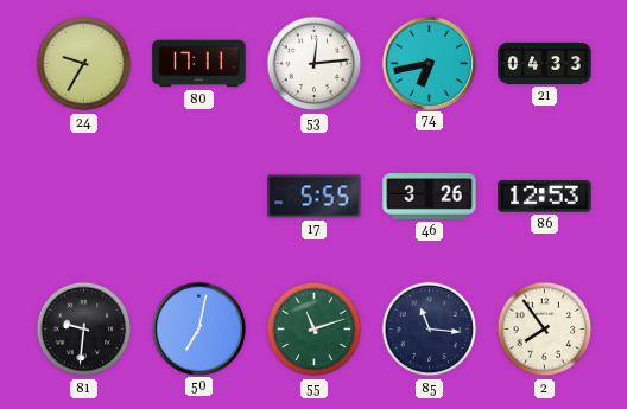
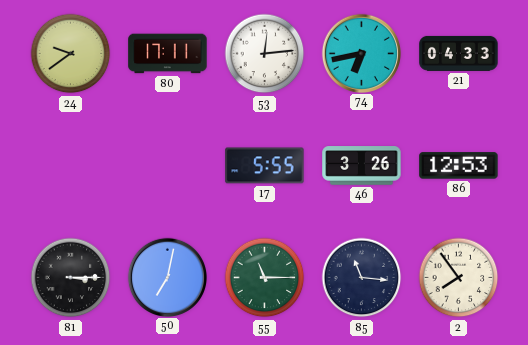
24: 9:35 -> 9:39
81: 9:31 -> 3:15
55: 11:12 -> 11:15
